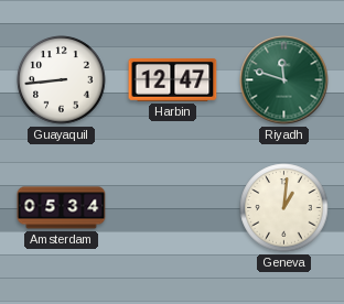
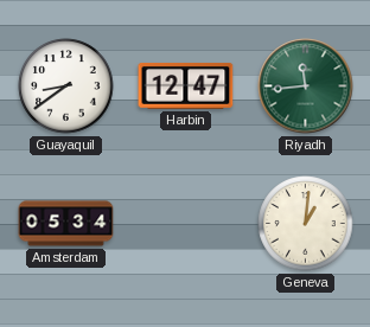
Guayaquil: 8:44 -> 8:39
Riyadh: 11:48 -> 11:44
